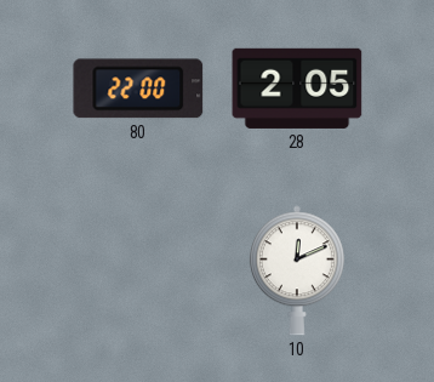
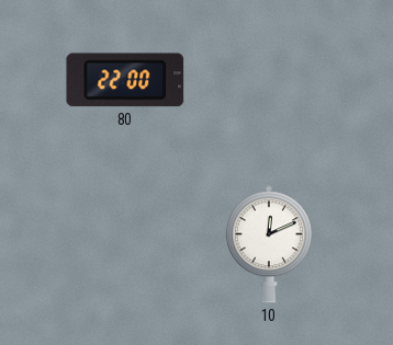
28: 2:05 -> none
